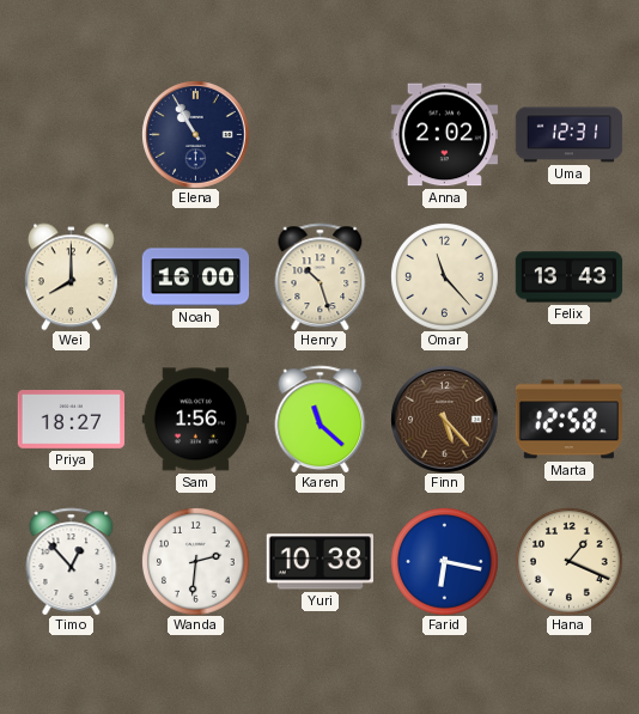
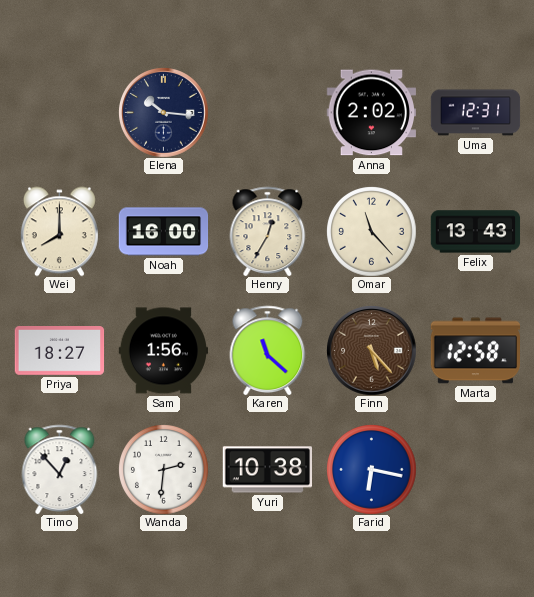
Elena: 10:55 -> 10:16
Henry: 10:27 -> 12:35
Hana: 1:19 -> none
